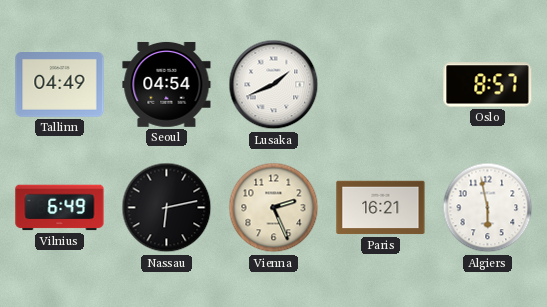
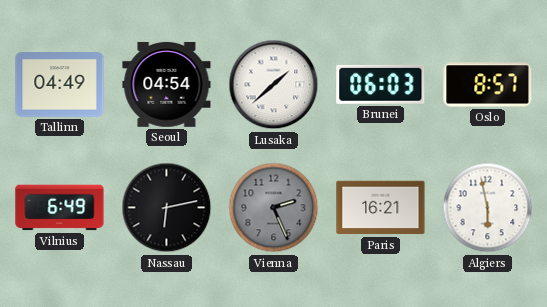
Lusaka: 1:41 -> 1:38
Brunei: none -> 06:03
Vienna dial: cream -> grey
